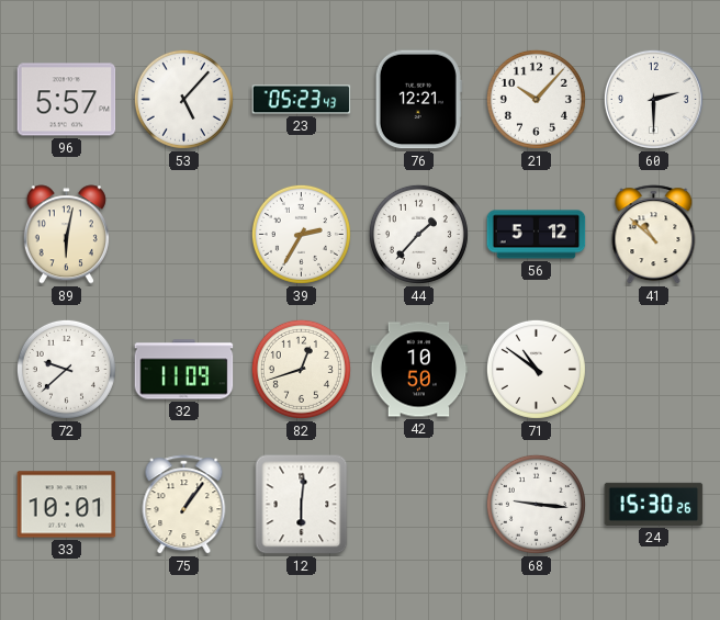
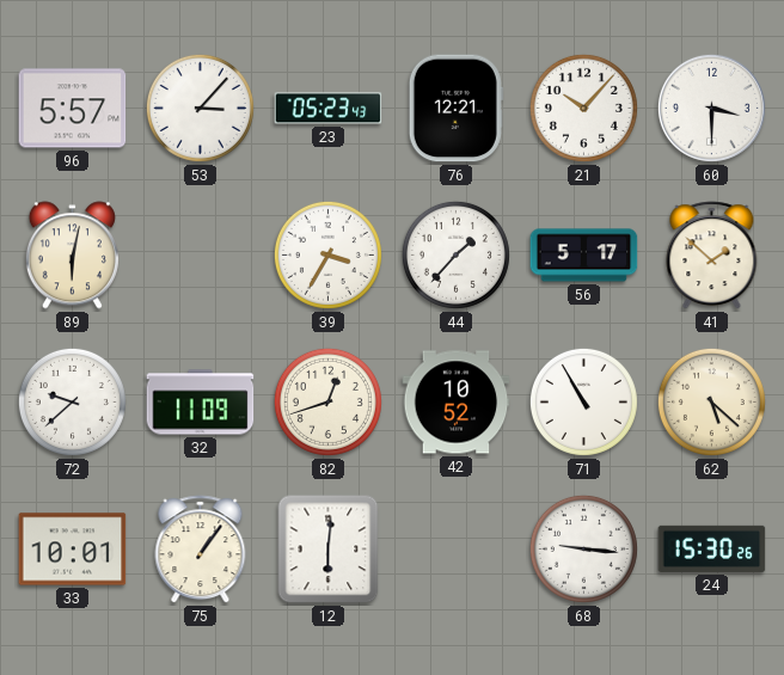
53: 5:07 -> 3:07
60: 2:30 -> 3:30
39: 2:35 -> 3:35
56: 5:12 -> 5:17
41: 10:52 -> 1:52
42: 10:50 -> 10:52
71: 10:51 -> 10:55
62: none -> 5:22
